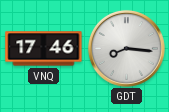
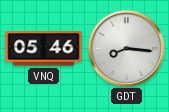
VNQ: 17:46 -> 05:46
